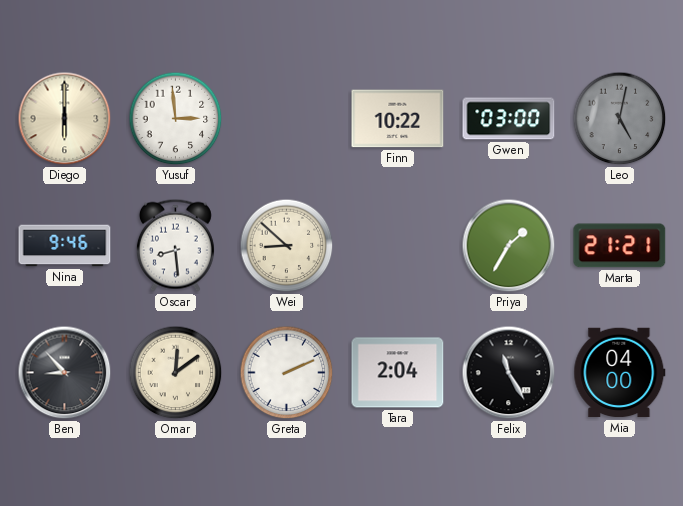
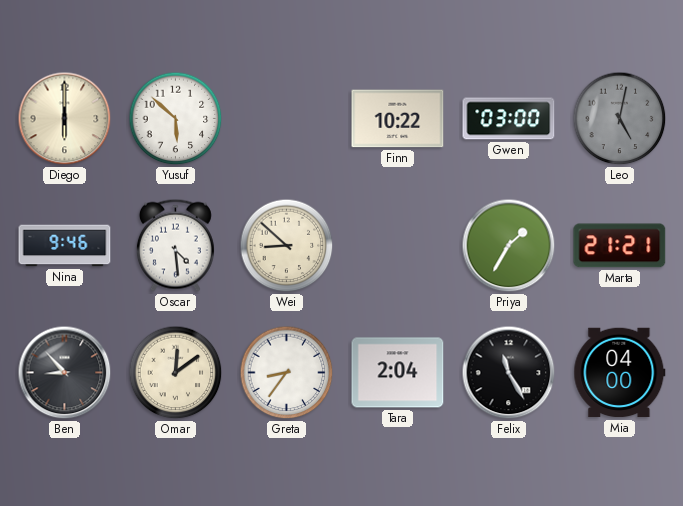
Yusuf: 2:59 -> 5:52
Oscar: 8:29 -> 4:29
Greta: 2:11 -> 8:36
